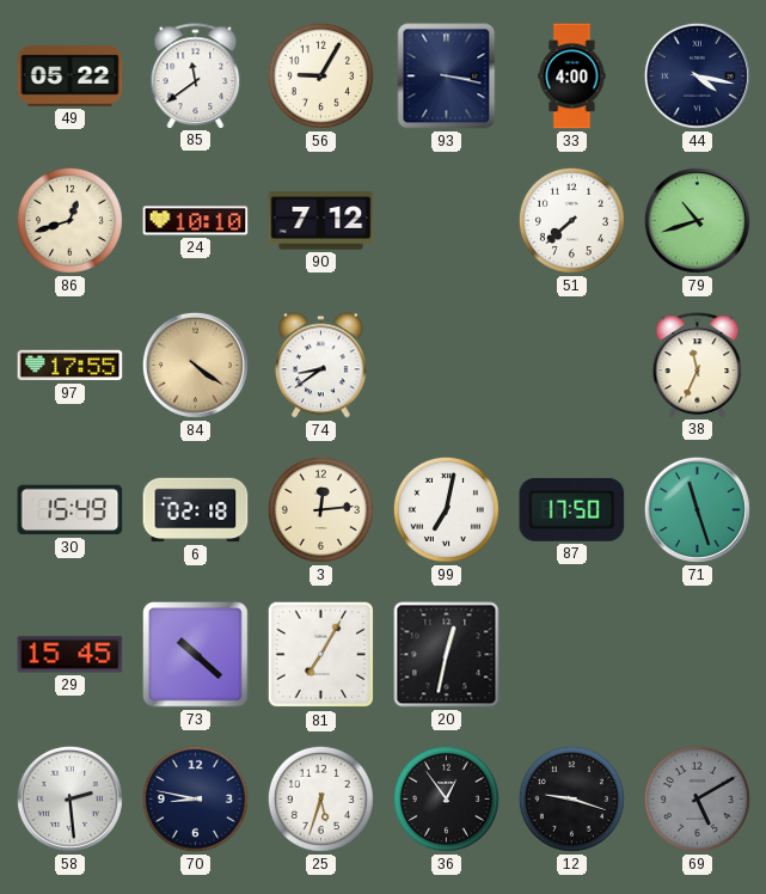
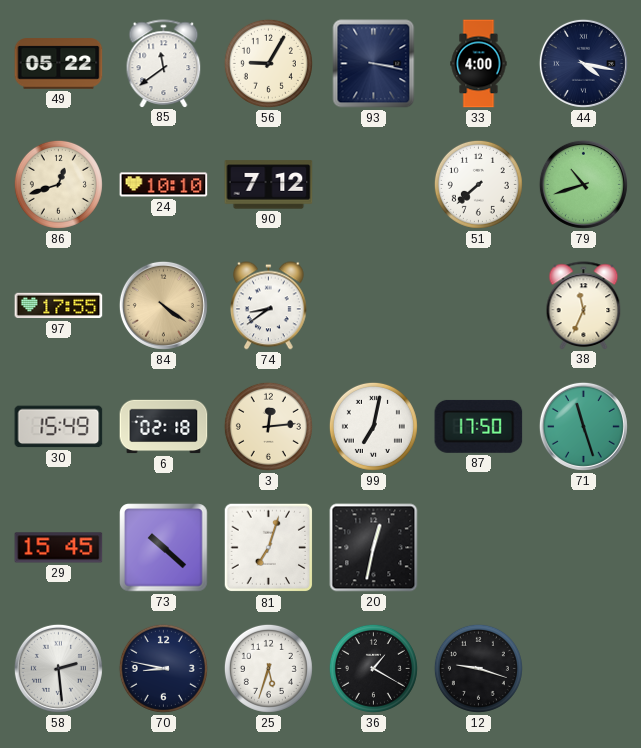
81: 7:05 -> 7:03
36: 12:54 -> 1:20
69: 5:10 -> none
